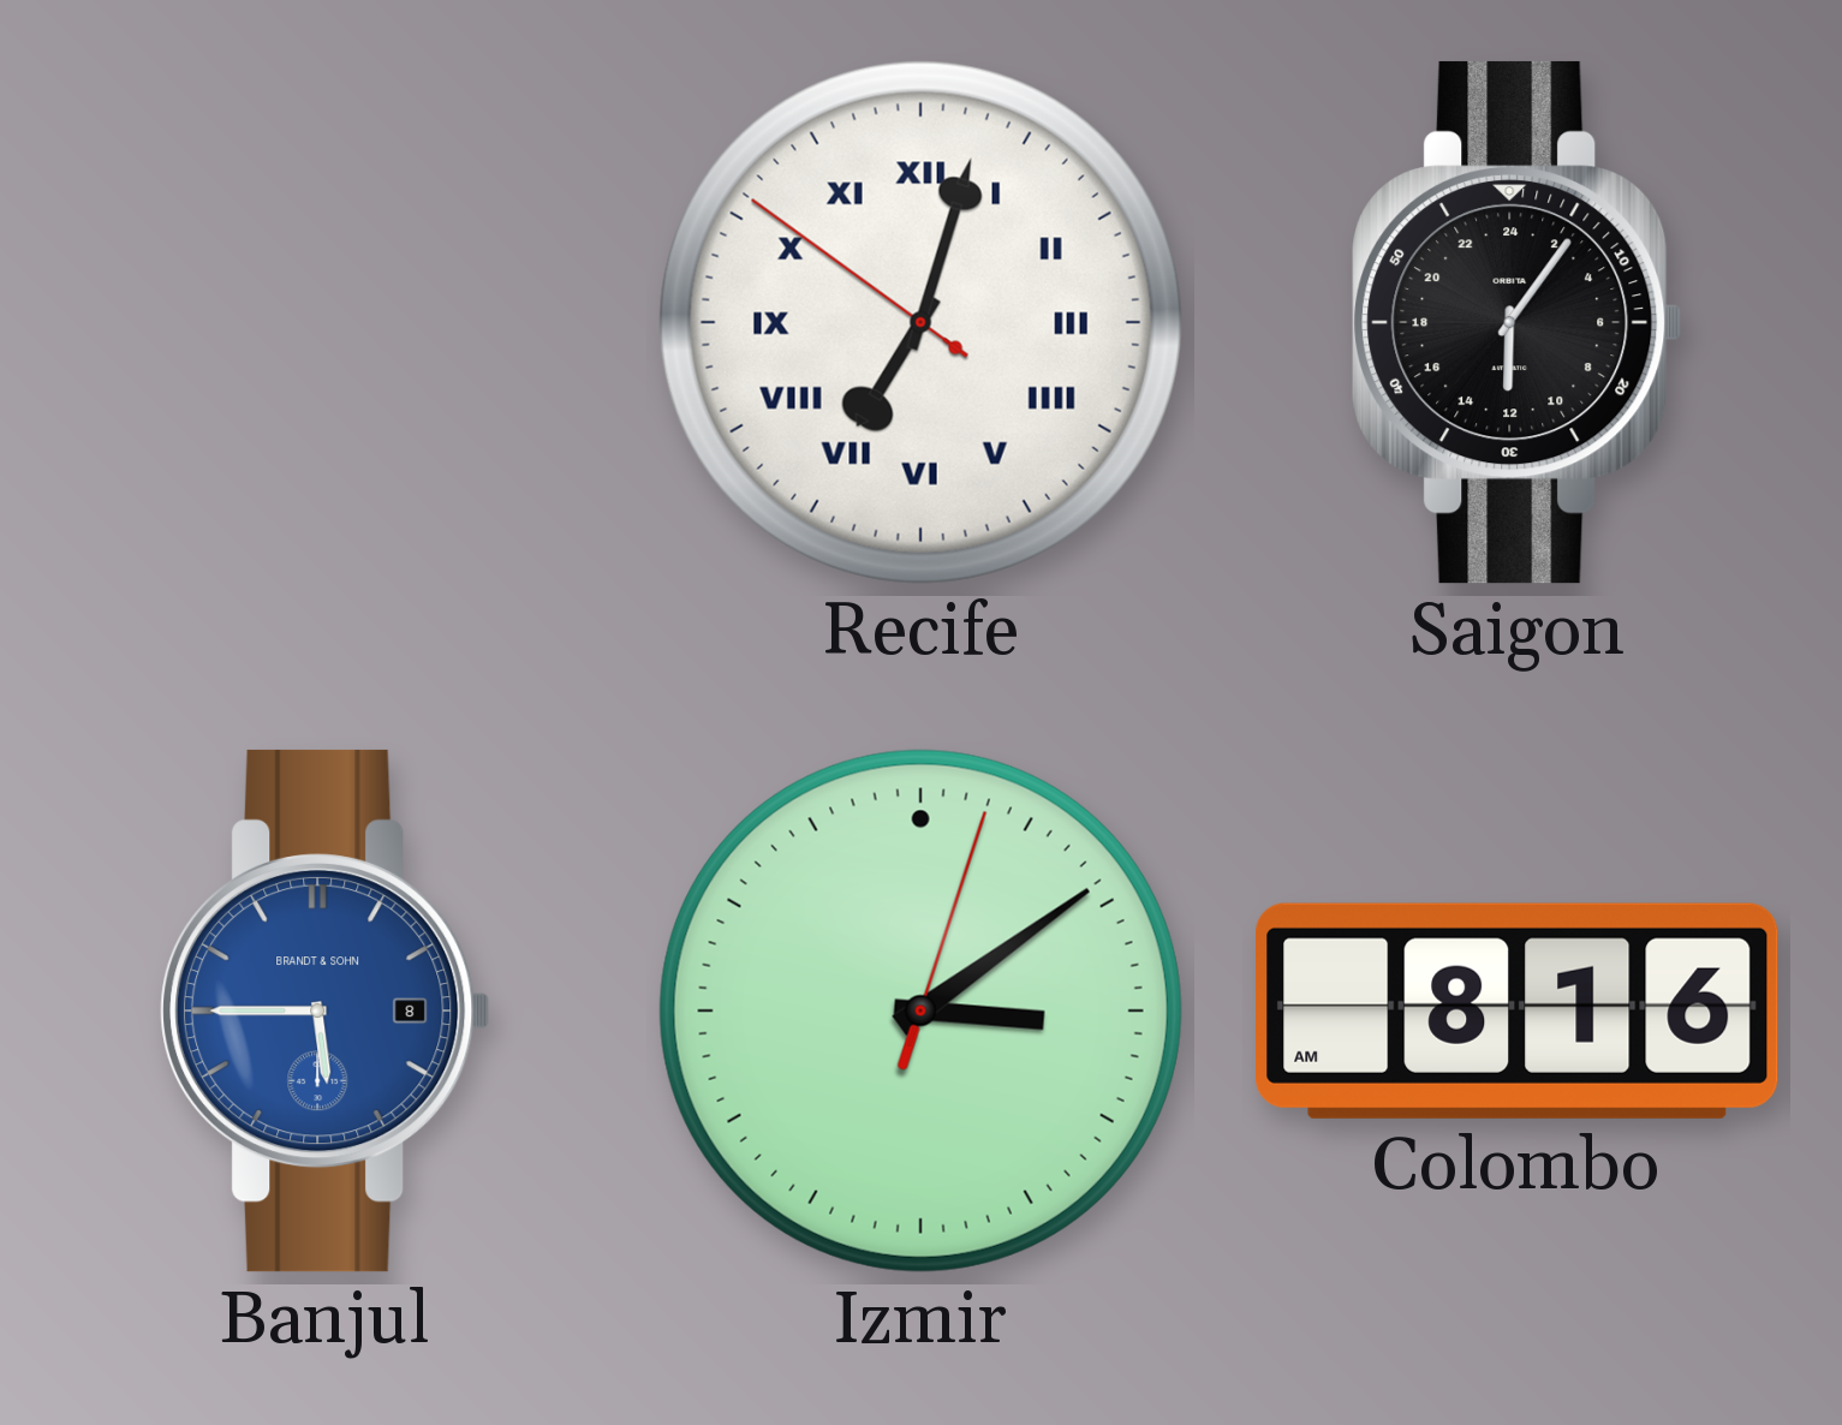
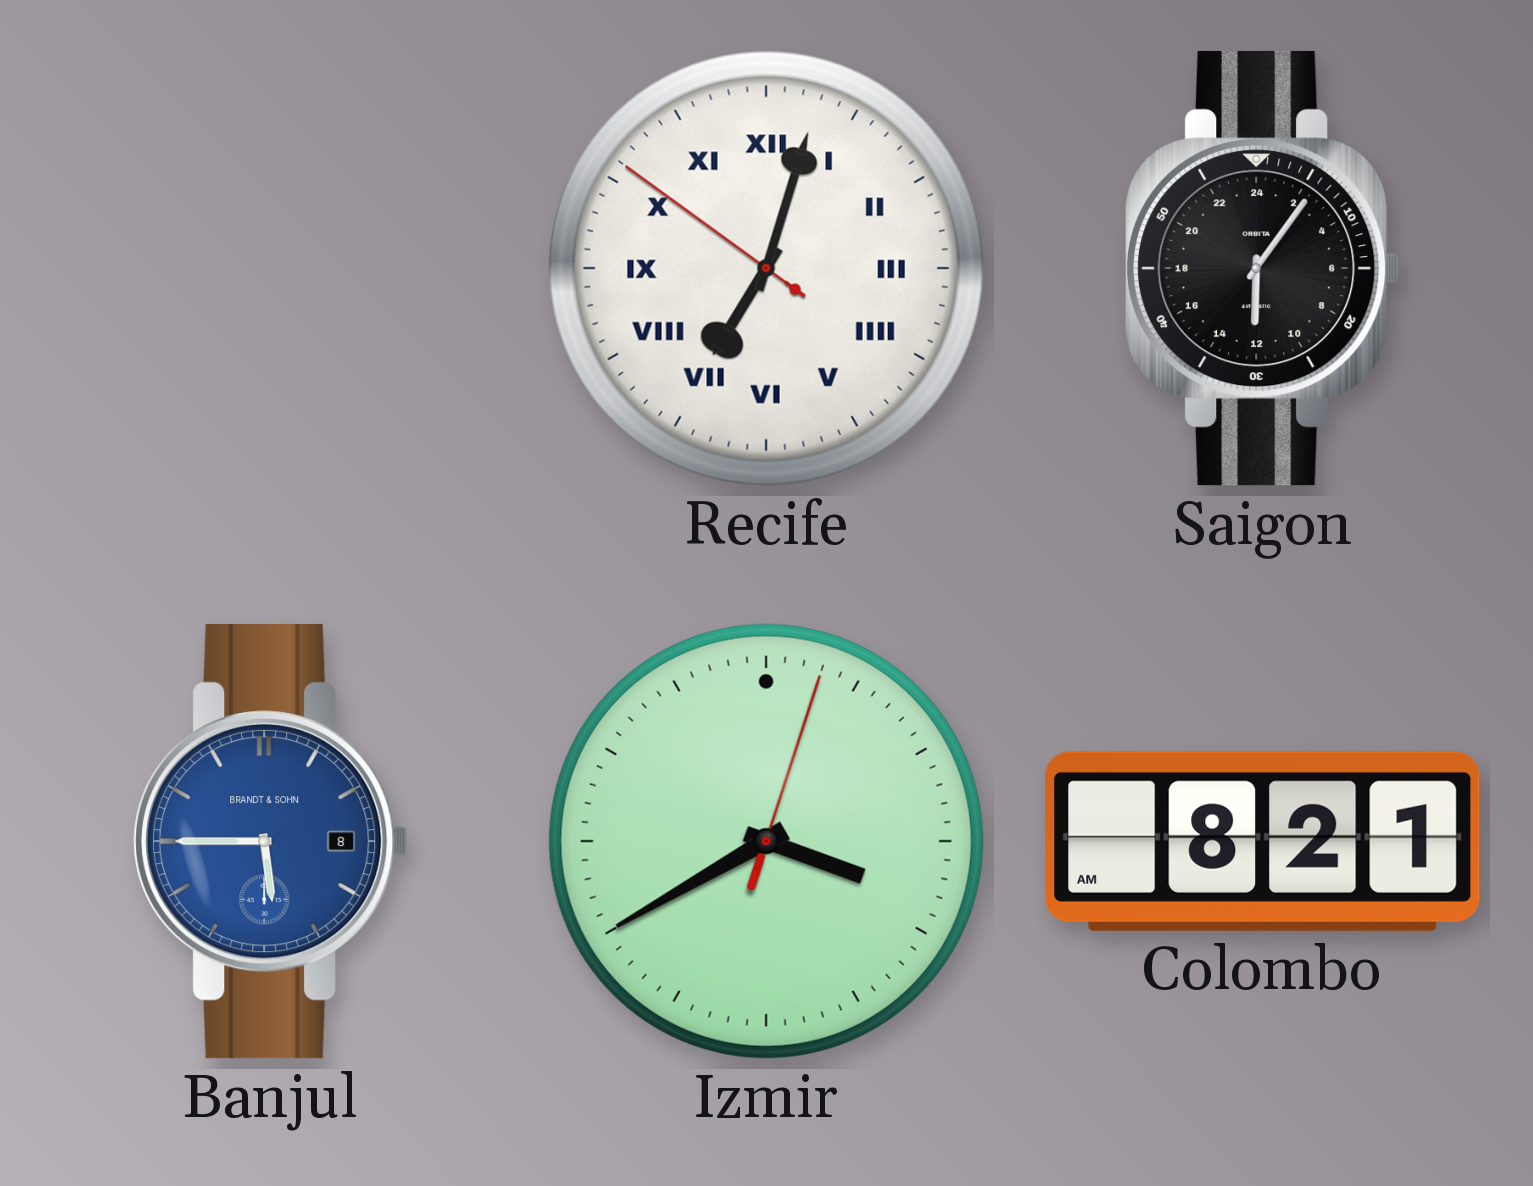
Izmir: 3:09 -> 3:40
Colombo: 8:16 -> 8:21
